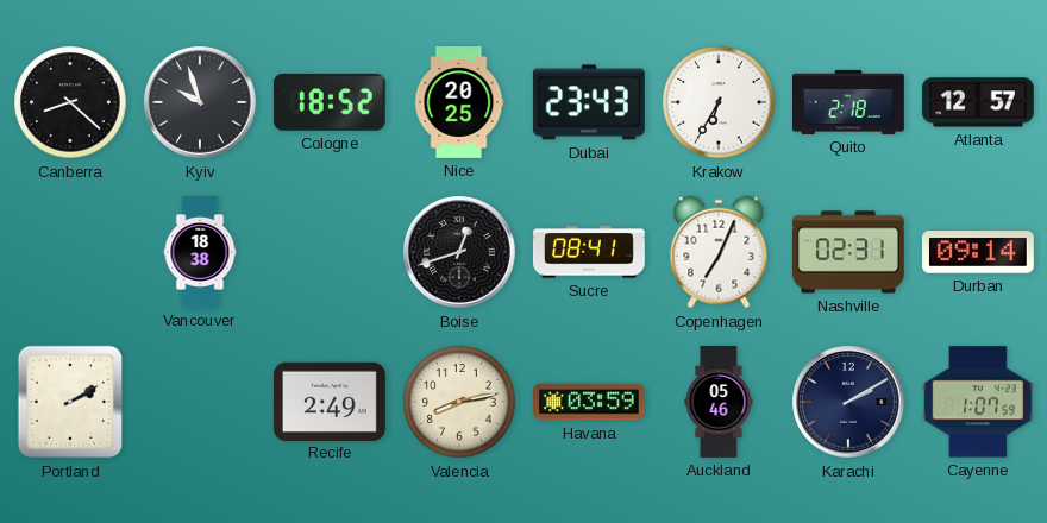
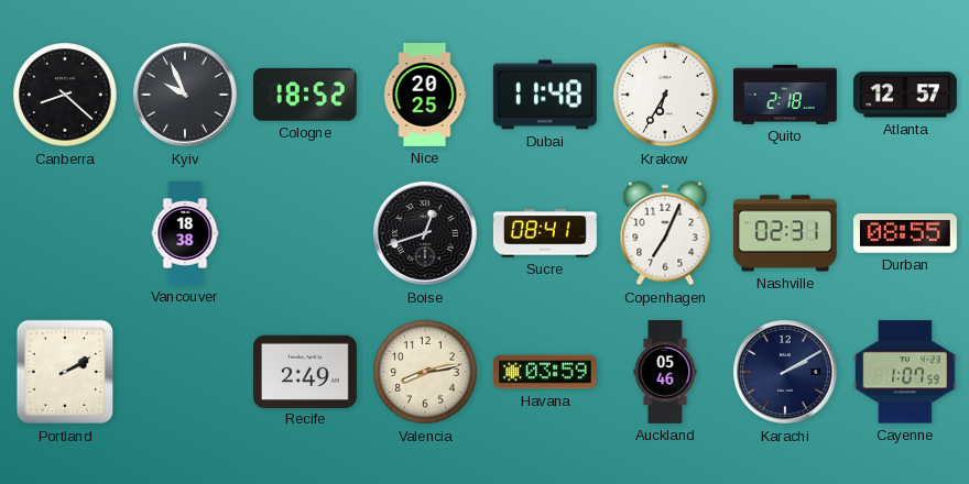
Kyiv: 9:57 -> 9:56
Dubai: 23:43 -> 11:48
Durban: 09:14 -> 08:55
